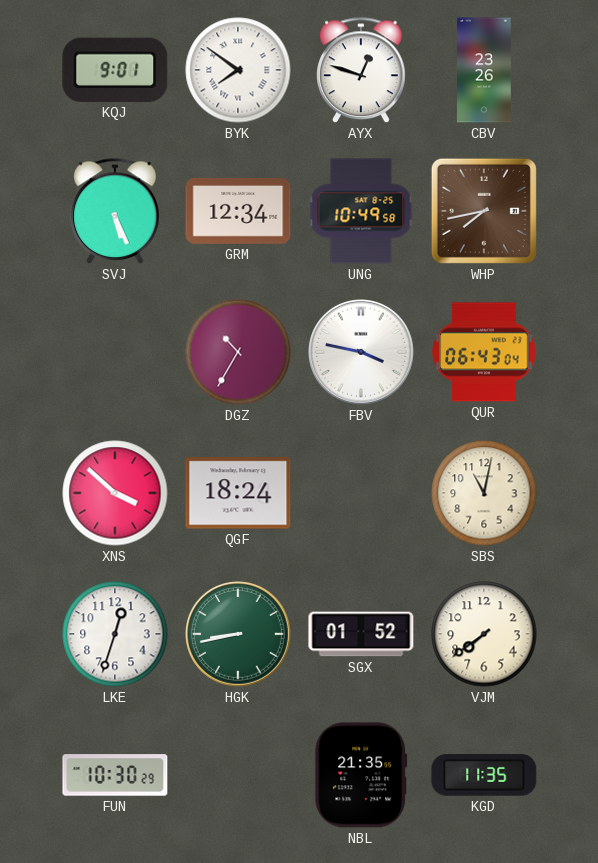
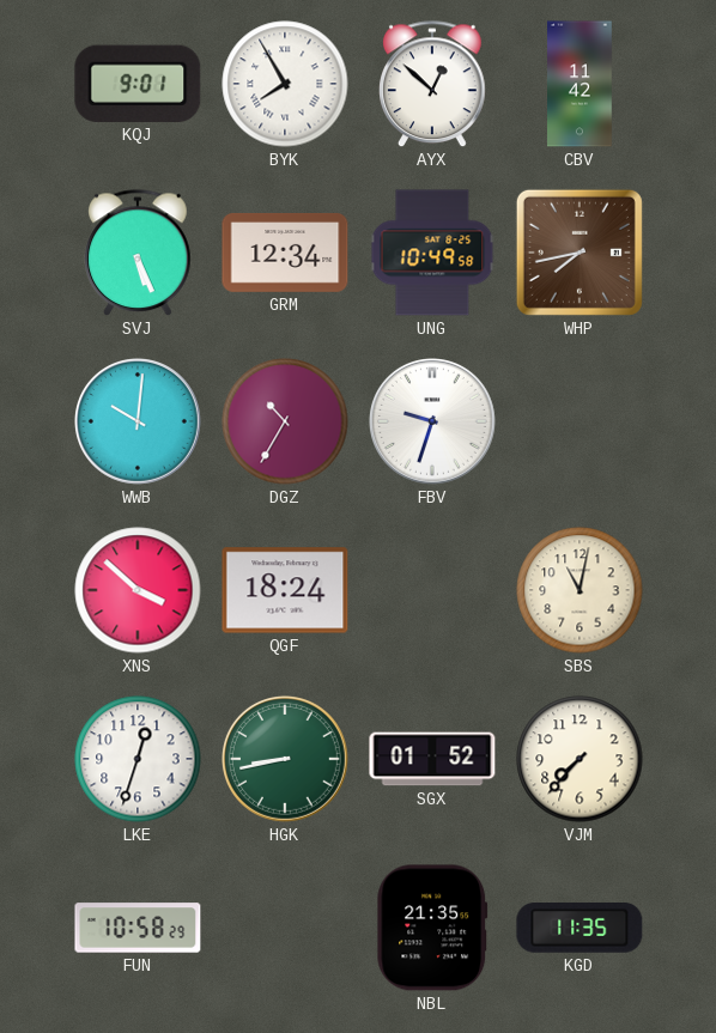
BYK: 7:51 -> 7:55
AYX: 12:48 -> 12:52
CBV: 23:26 -> 11:42
WWB: none -> 10:01
FBV: 3:47 -> 9:33
QUR: 06:43 -> none
VJM: 7:39 -> 7:37
FUN: 10:30 -> 10:58
